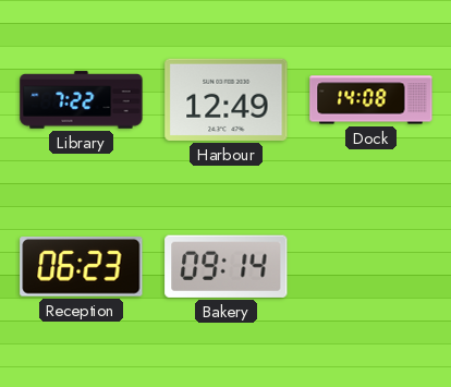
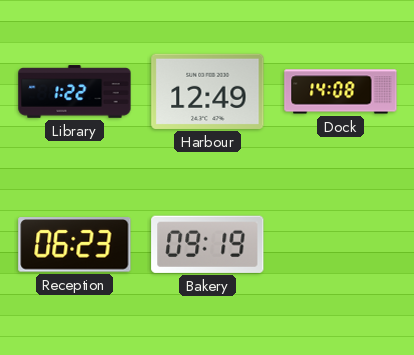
Library: 7:22 -> 1:22
Bakery: 09:14 -> 09:19
